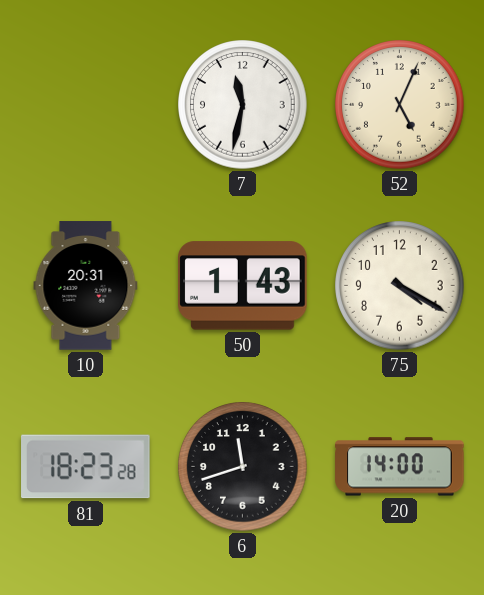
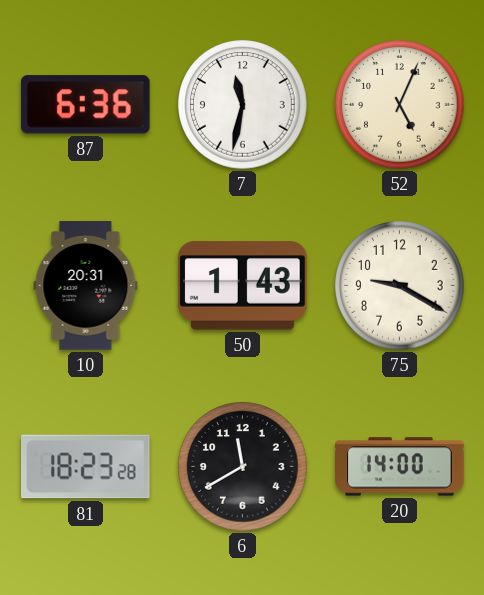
87: none -> 6:36
75: 4:20 -> 9:20
6: 11:42 -> 11:40
